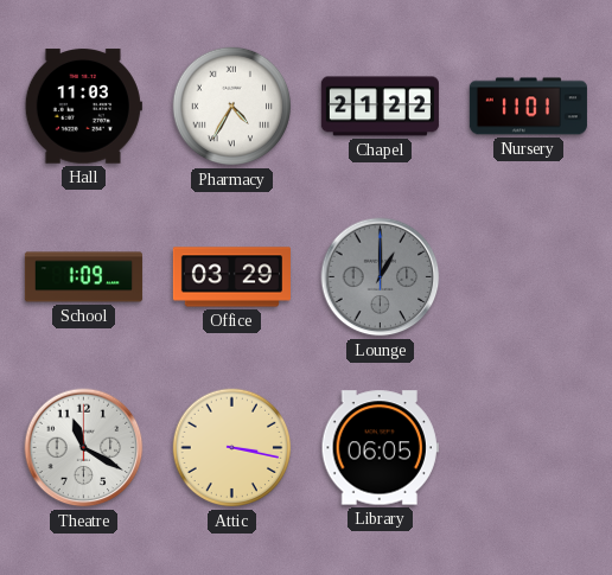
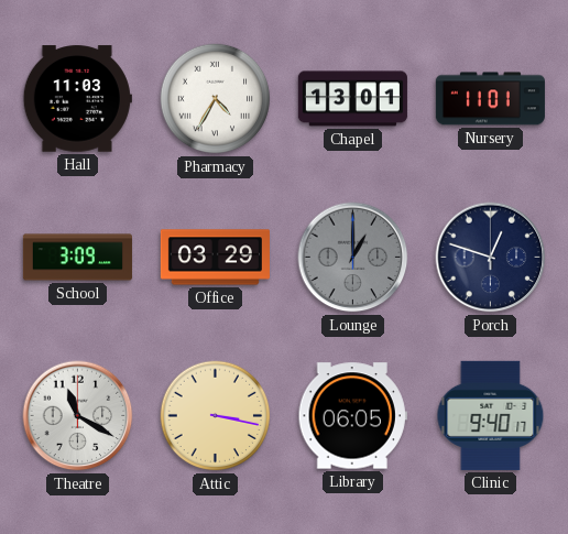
Chapel: 21:22 -> 13:01
School: 1:09 -> 3:09
Porch: none -> 12:48
Clinic: none -> 9:40
